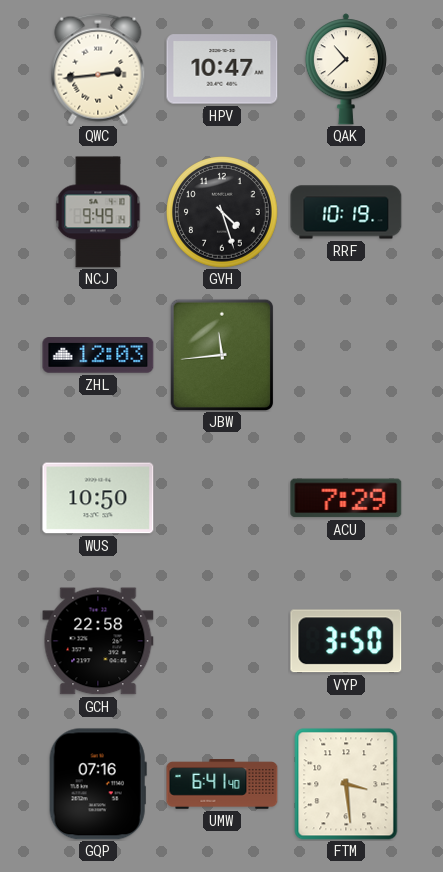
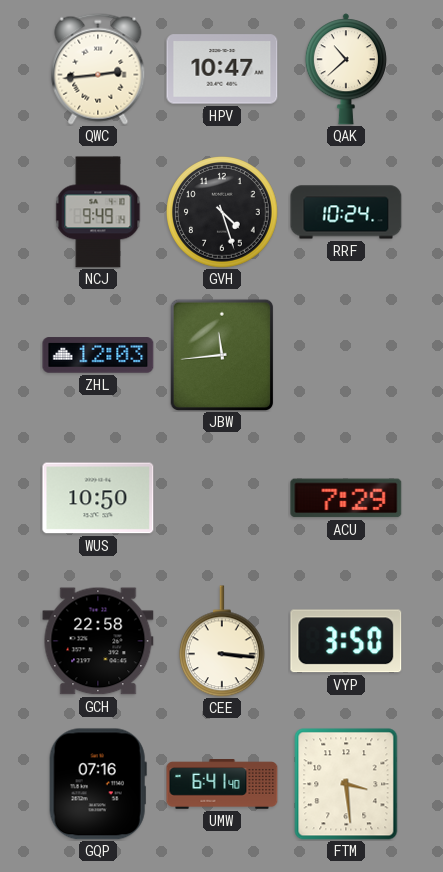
RRF: 10:19 -> 10:24
CEE: none -> 3:16
